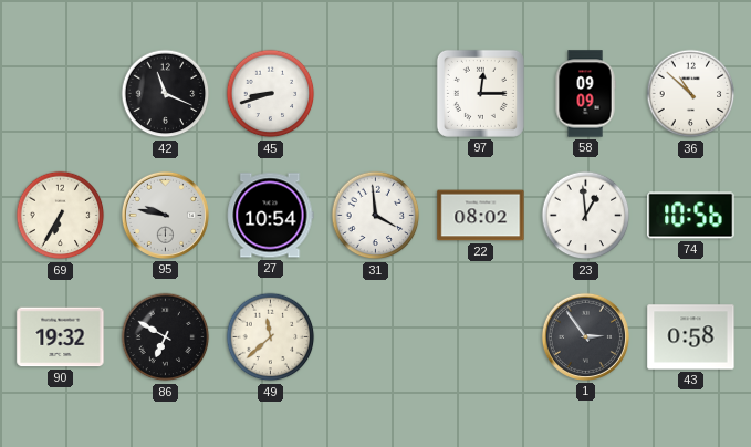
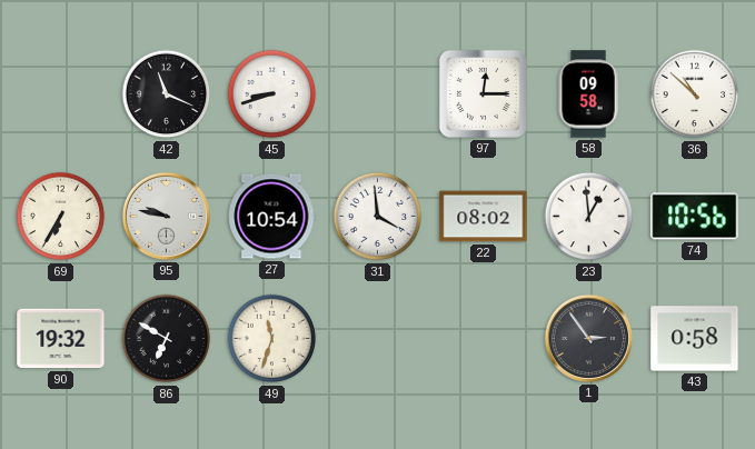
58: 09:09 -> 09:58
49: 11:38 -> 11:33
